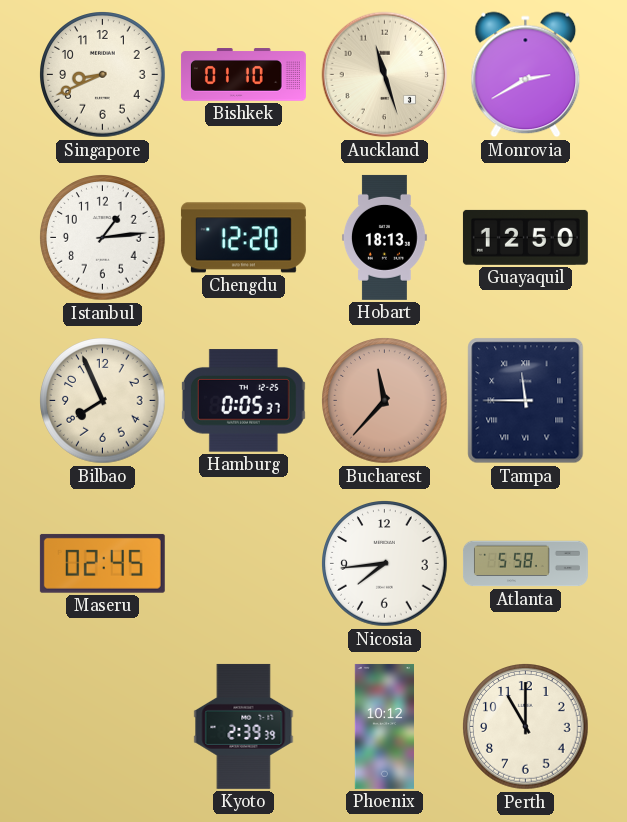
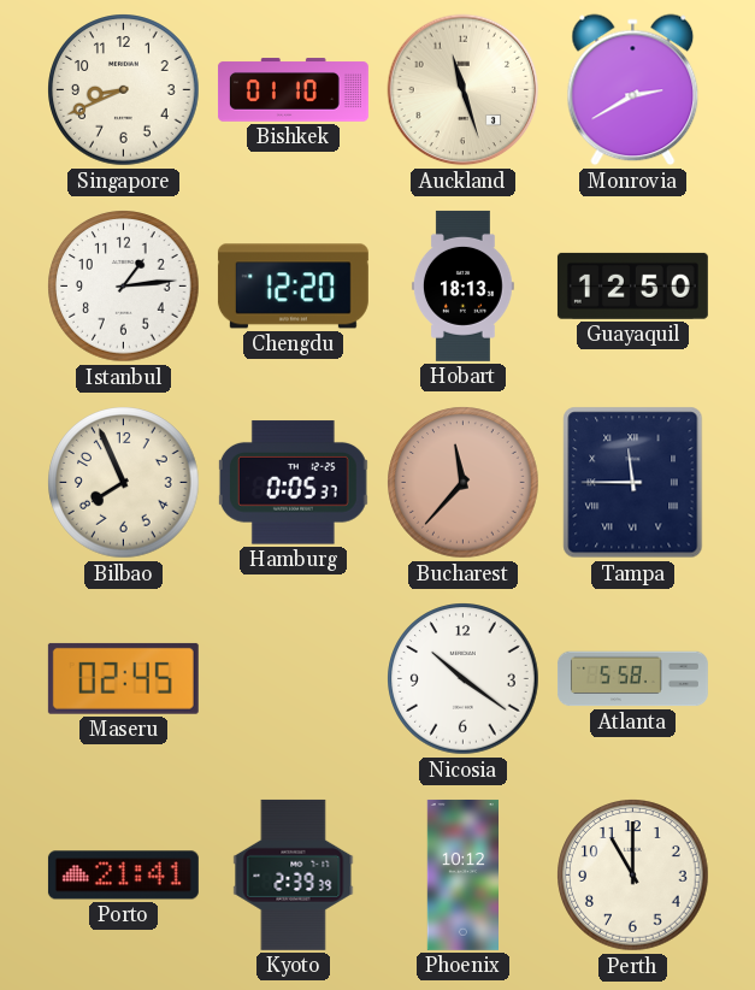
Nicosia: 7:44 -> 10:21
Porto: none -> 21:41
